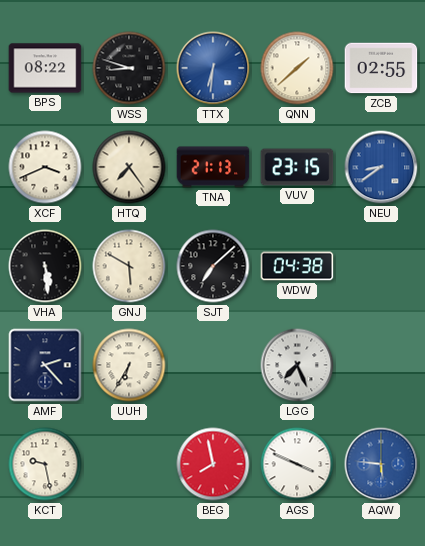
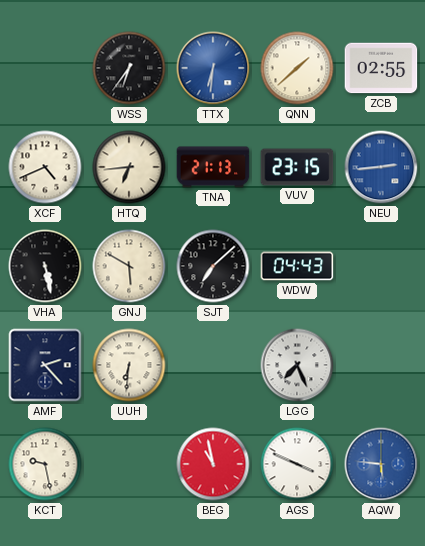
BPS: 08:22 -> none
WSS: 8:48 -> 6:36
XCF: 3:41 -> 4:41
HTQ: 7:24 -> 6:44
NEU: 8:39 -> 2:44
VHA: 5:29 -> 5:28
WDW: 04:38 -> 04:43
UUH: 6:35 -> 6:31
BEG: 7:58 -> 10:58
